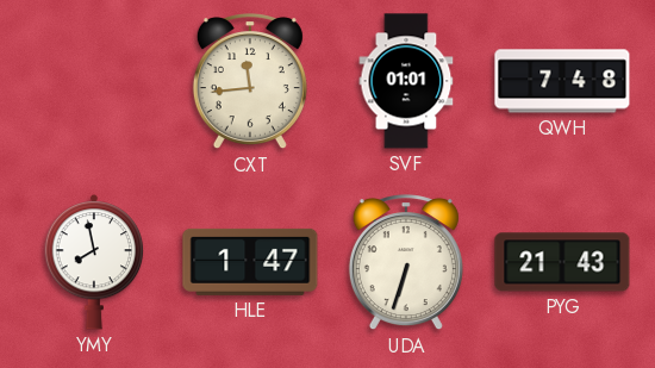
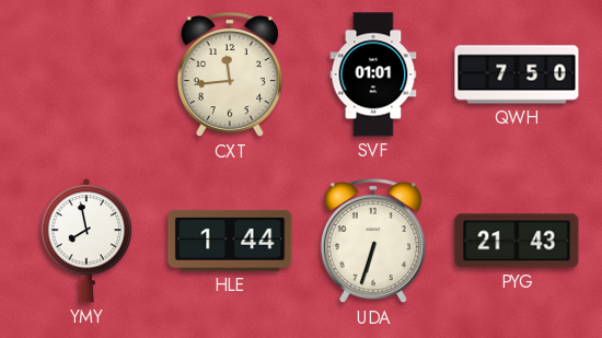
QWH: 7:48 -> 7:50
HLE: 1:47 -> 1:44
